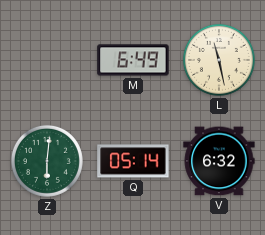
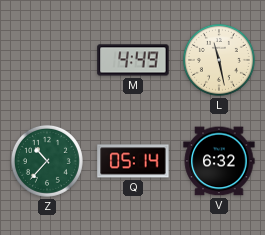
M: 6:49 -> 4:49
Z: 6:01 -> 10:37
